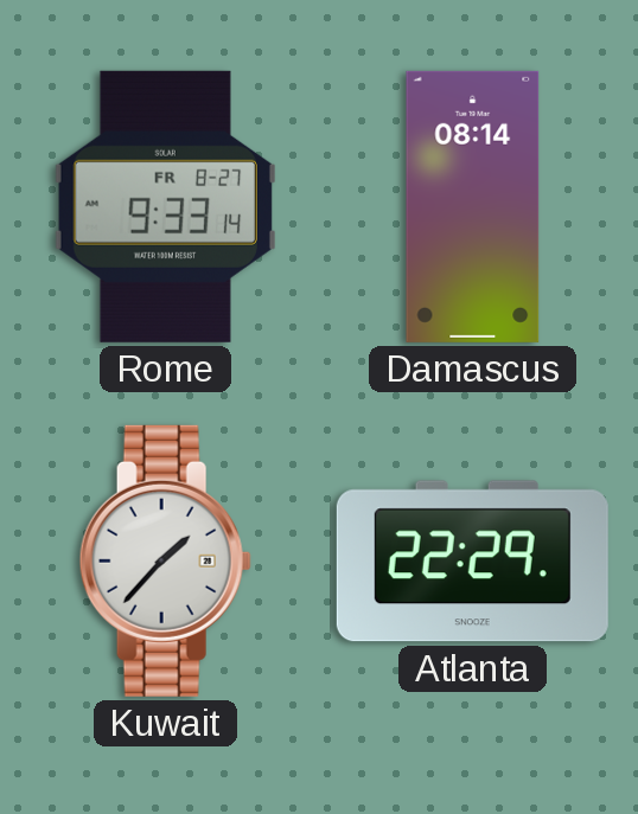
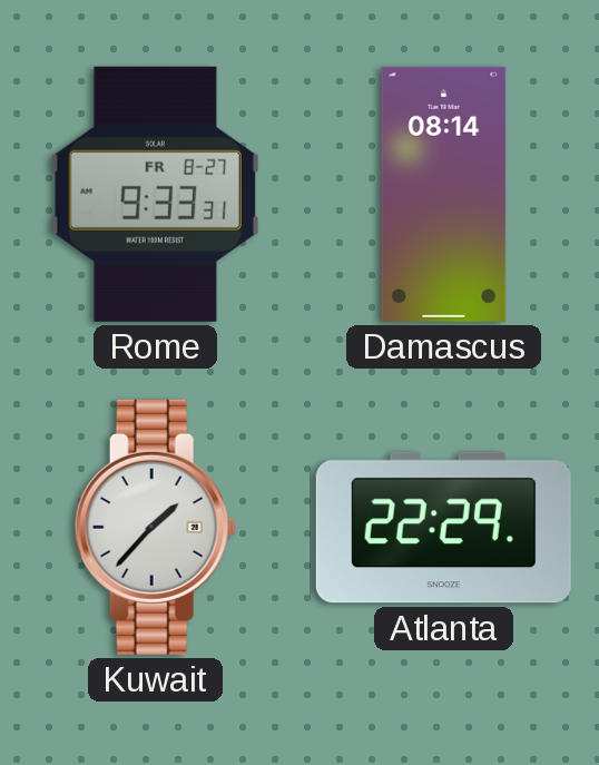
Rome: 9:33:14 -> 9:33:31
